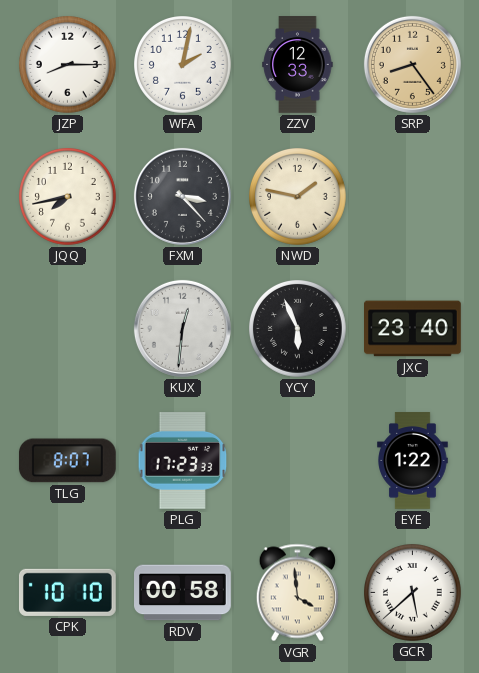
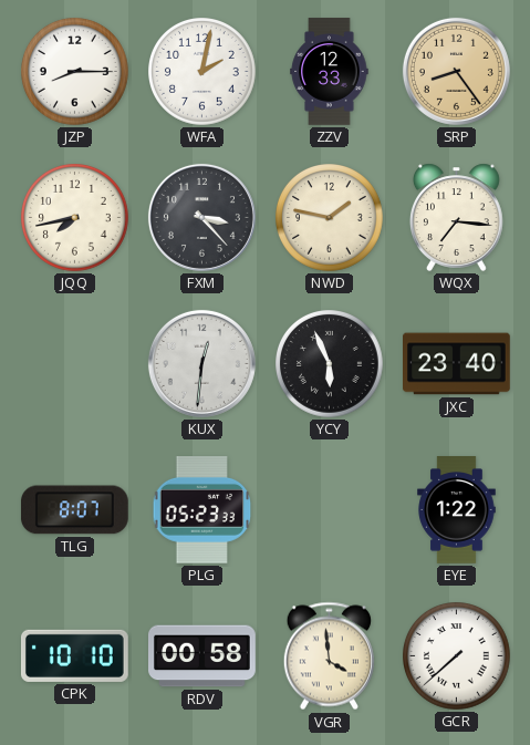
WQX: none -> 7:16
PLG: 17:23 -> 05:23
GCR: 5:38 -> 7:38
